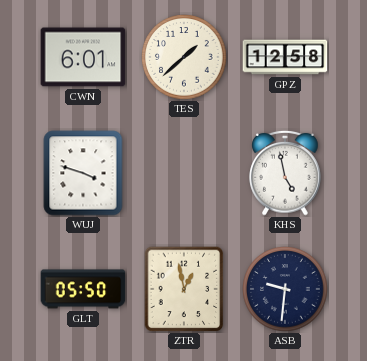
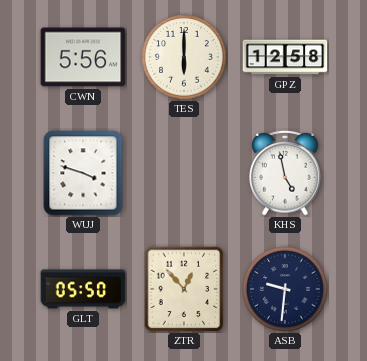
CWN: 6:01 -> 5:56
TES: 1:38 -> 6:00
ZTR: 12:58 -> 12:53
